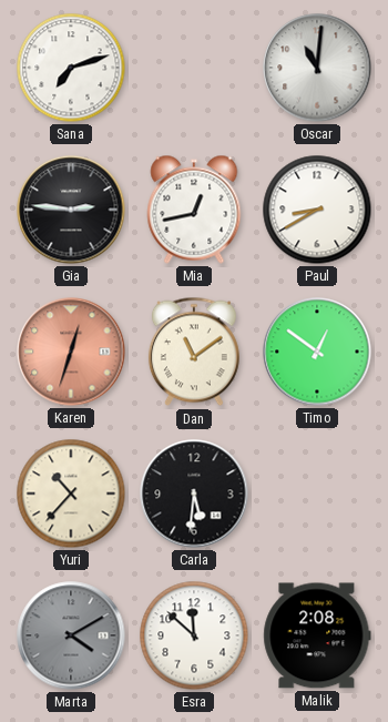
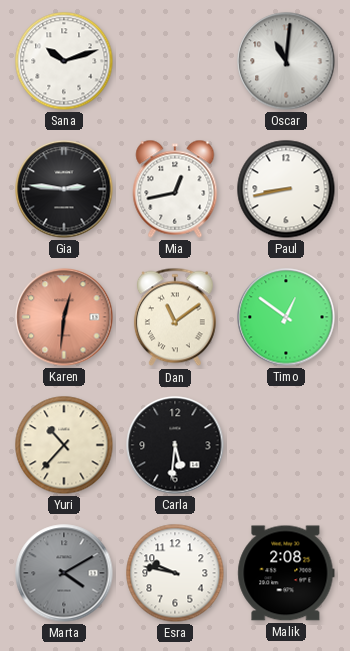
Sana: 7:12 -> 10:12
Paul: 8:40 -> 8:43
Karen: 12:33 -> 12:31
Esra: 11:52 -> 9:47
